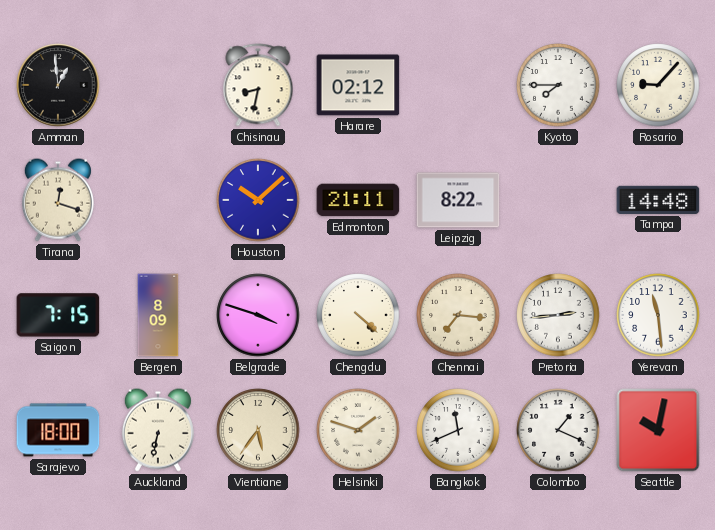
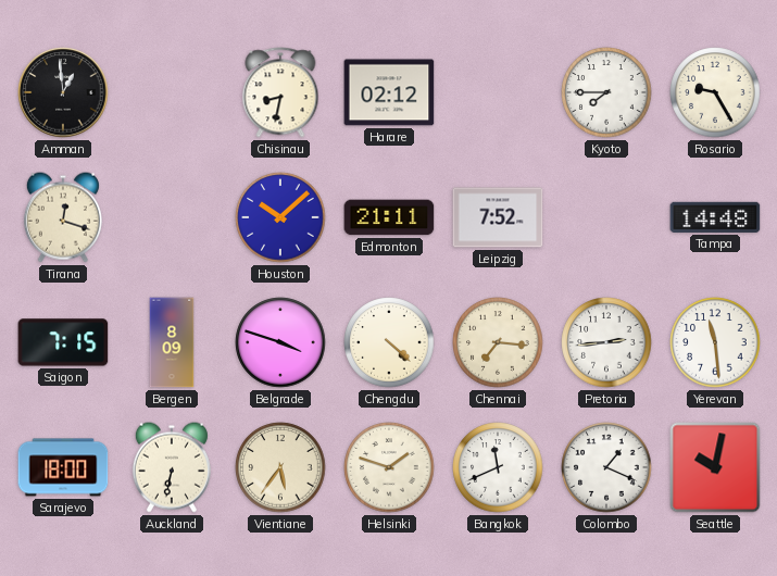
Rosario: 9:07 -> 9:25
Leipzig: 8:22 -> 7:52
